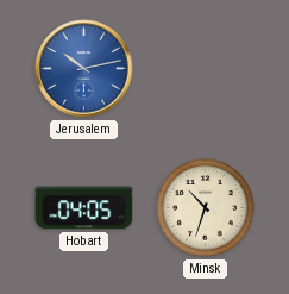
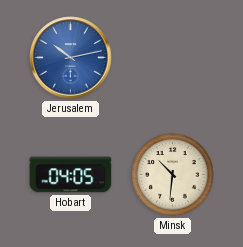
Minsk: 10:33 -> 10:31
